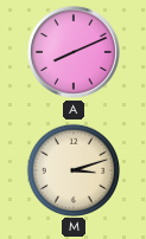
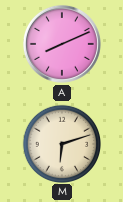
M: 3:12 -> 6:12
